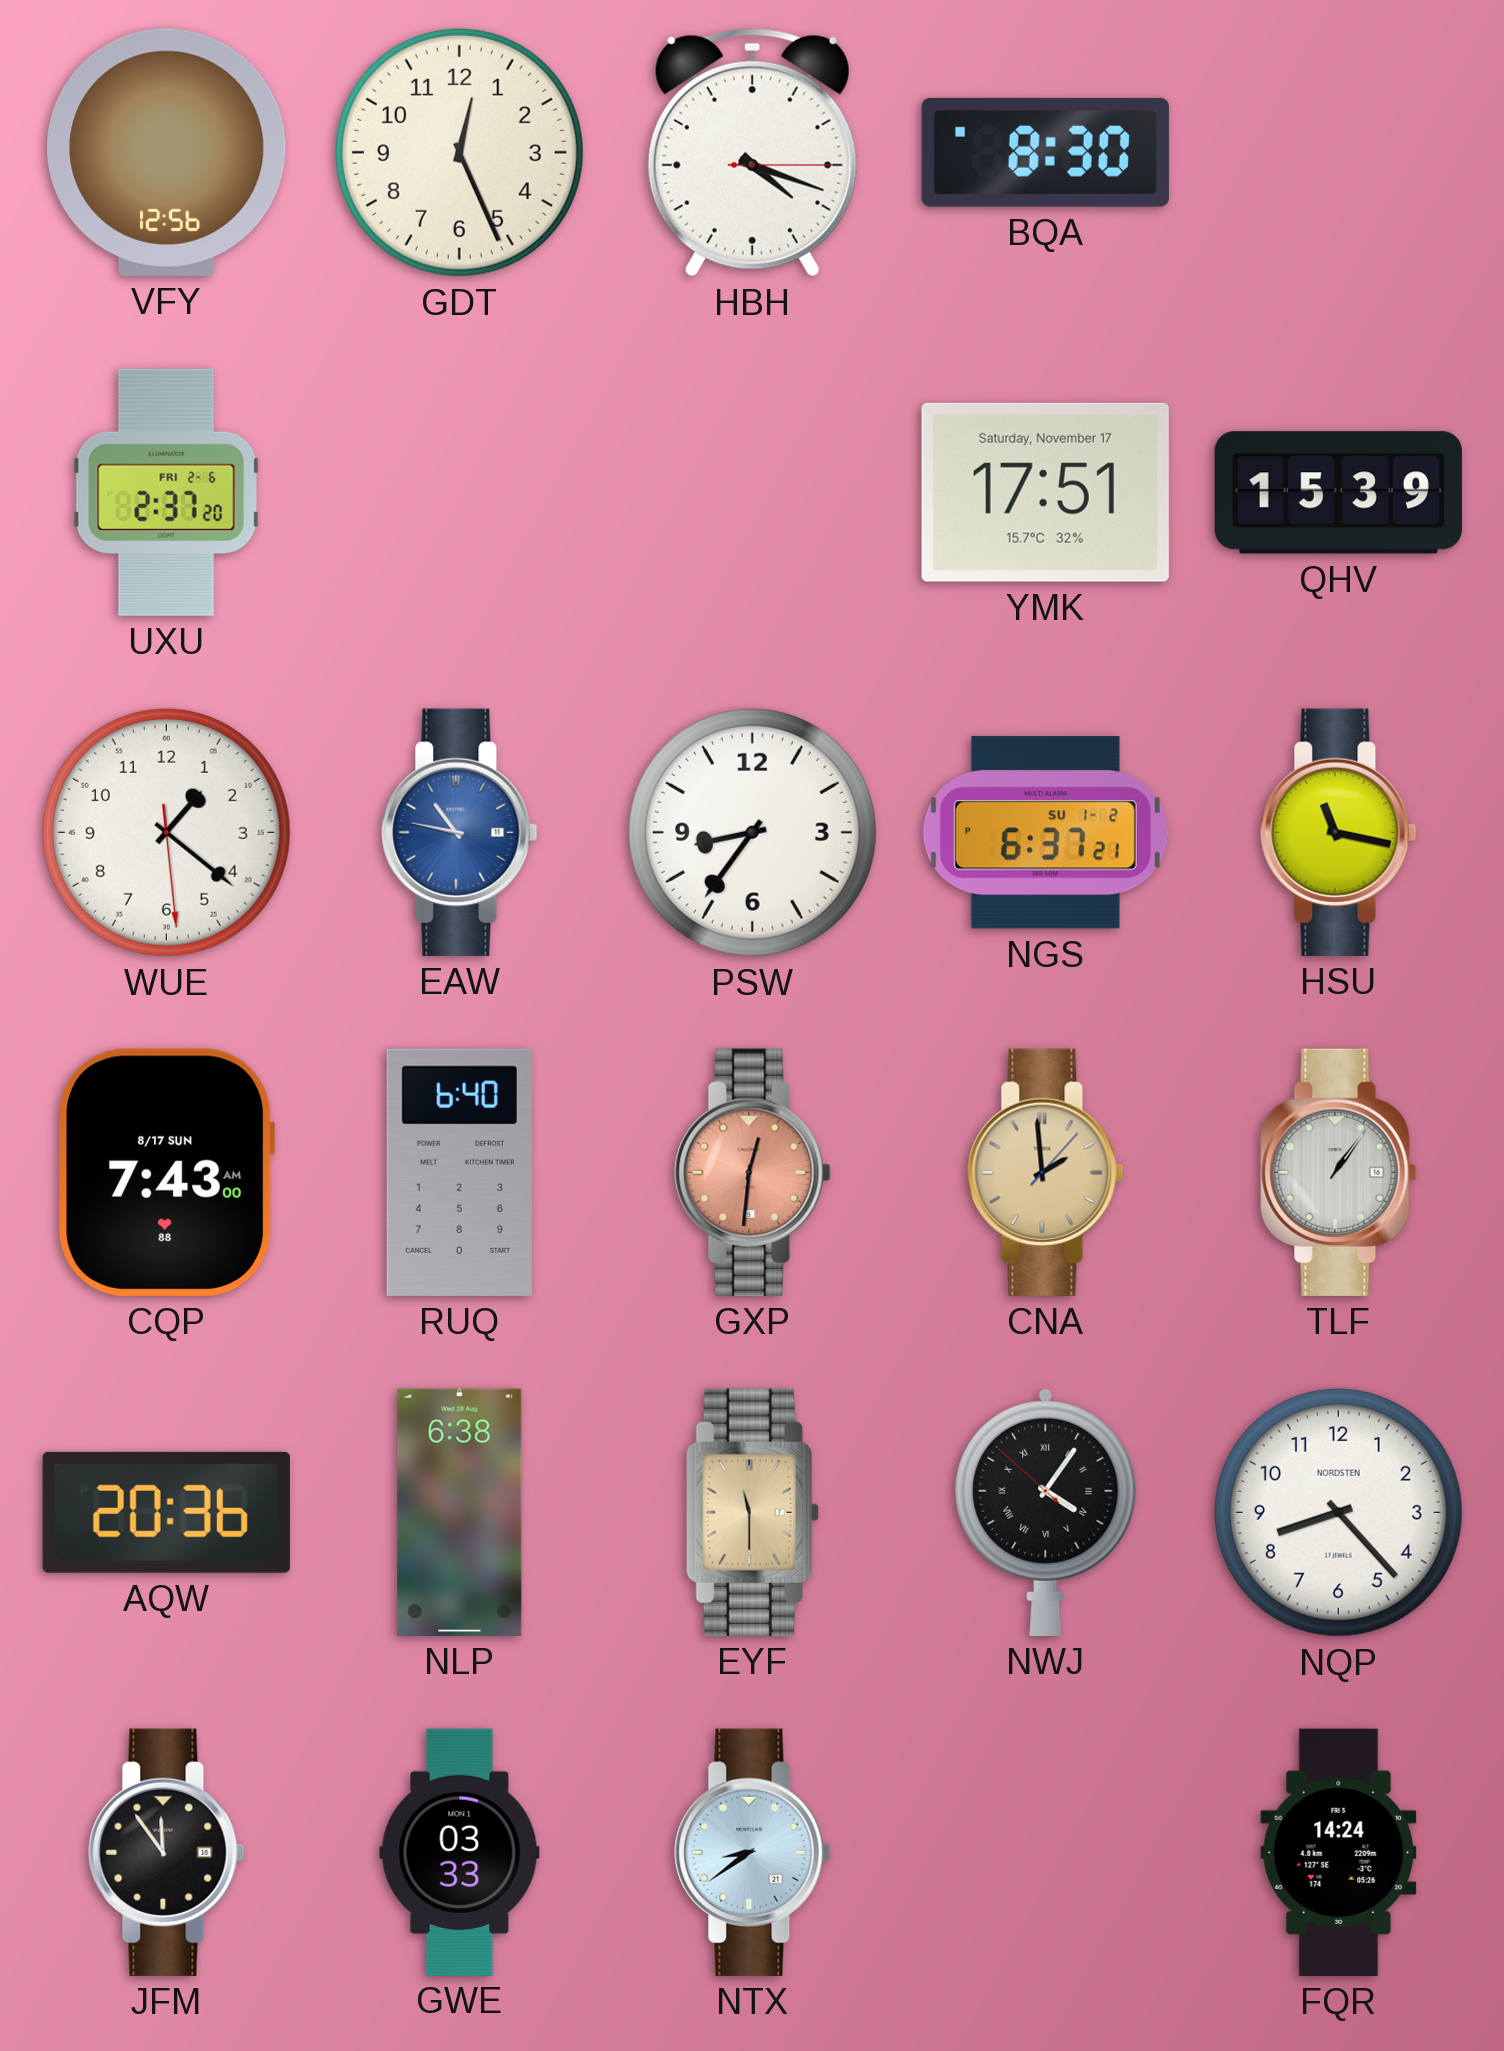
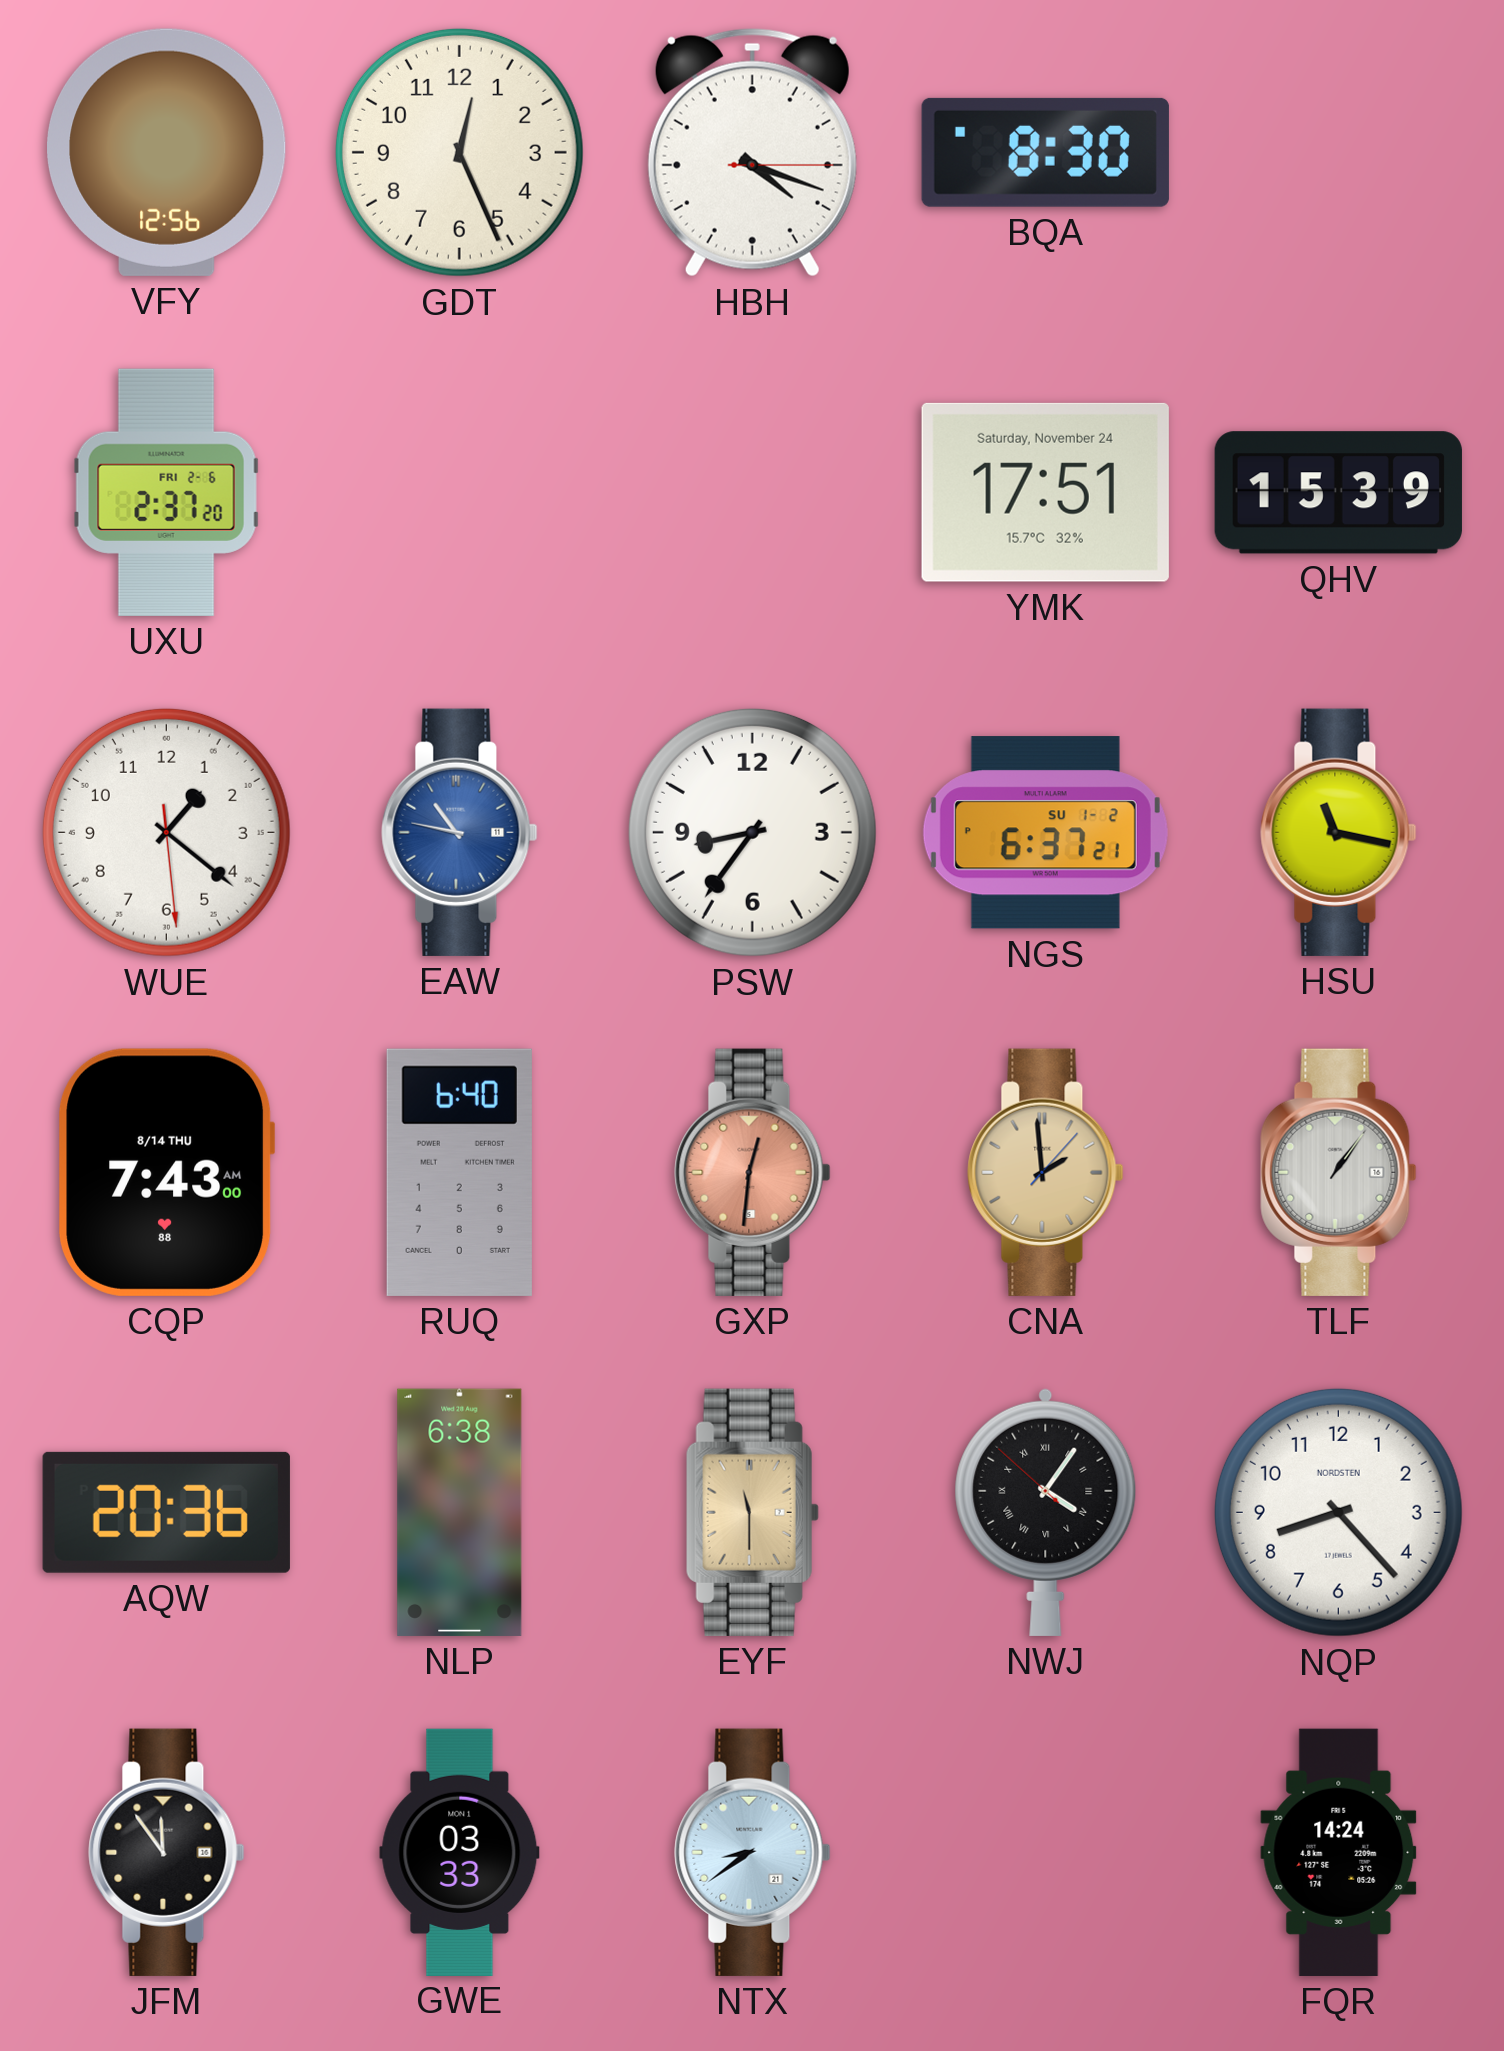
YMK date: Saturday, November 17 -> Saturday, November 24
CQP date: 8/17 SUN -> 8/14 THU
